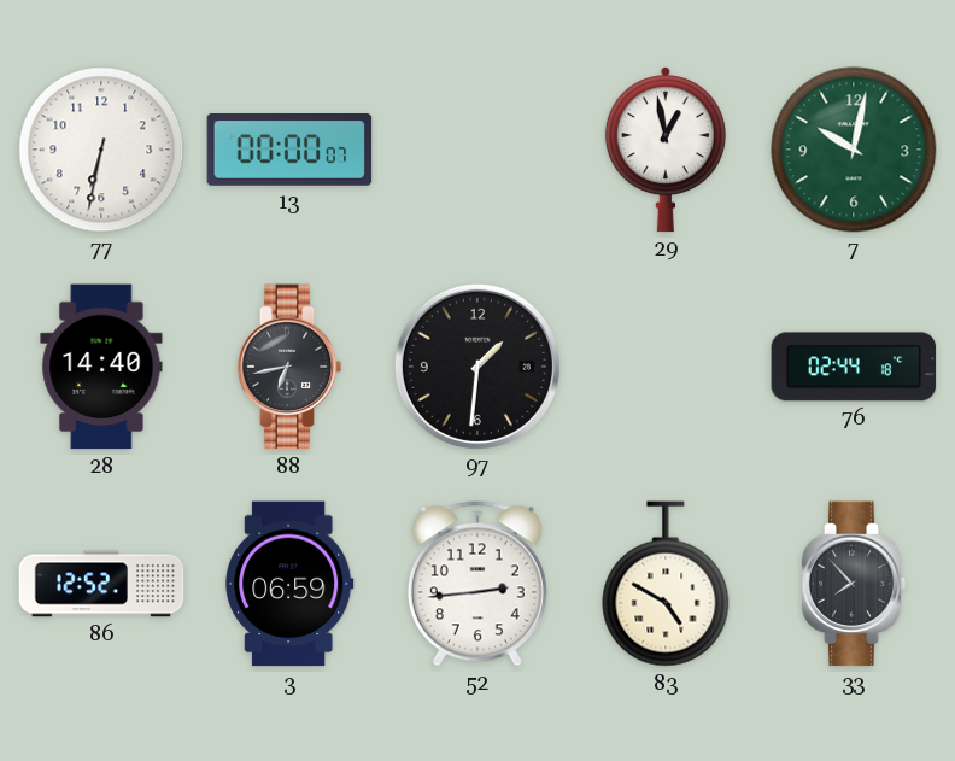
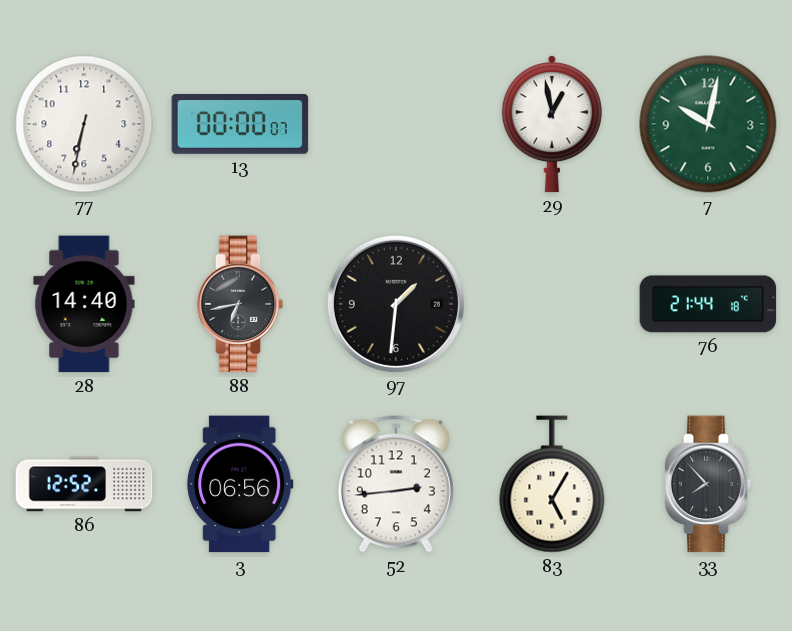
76: 02:44 -> 21:44
3: 06:59 -> 06:56
83: 4:50 -> 5:05
